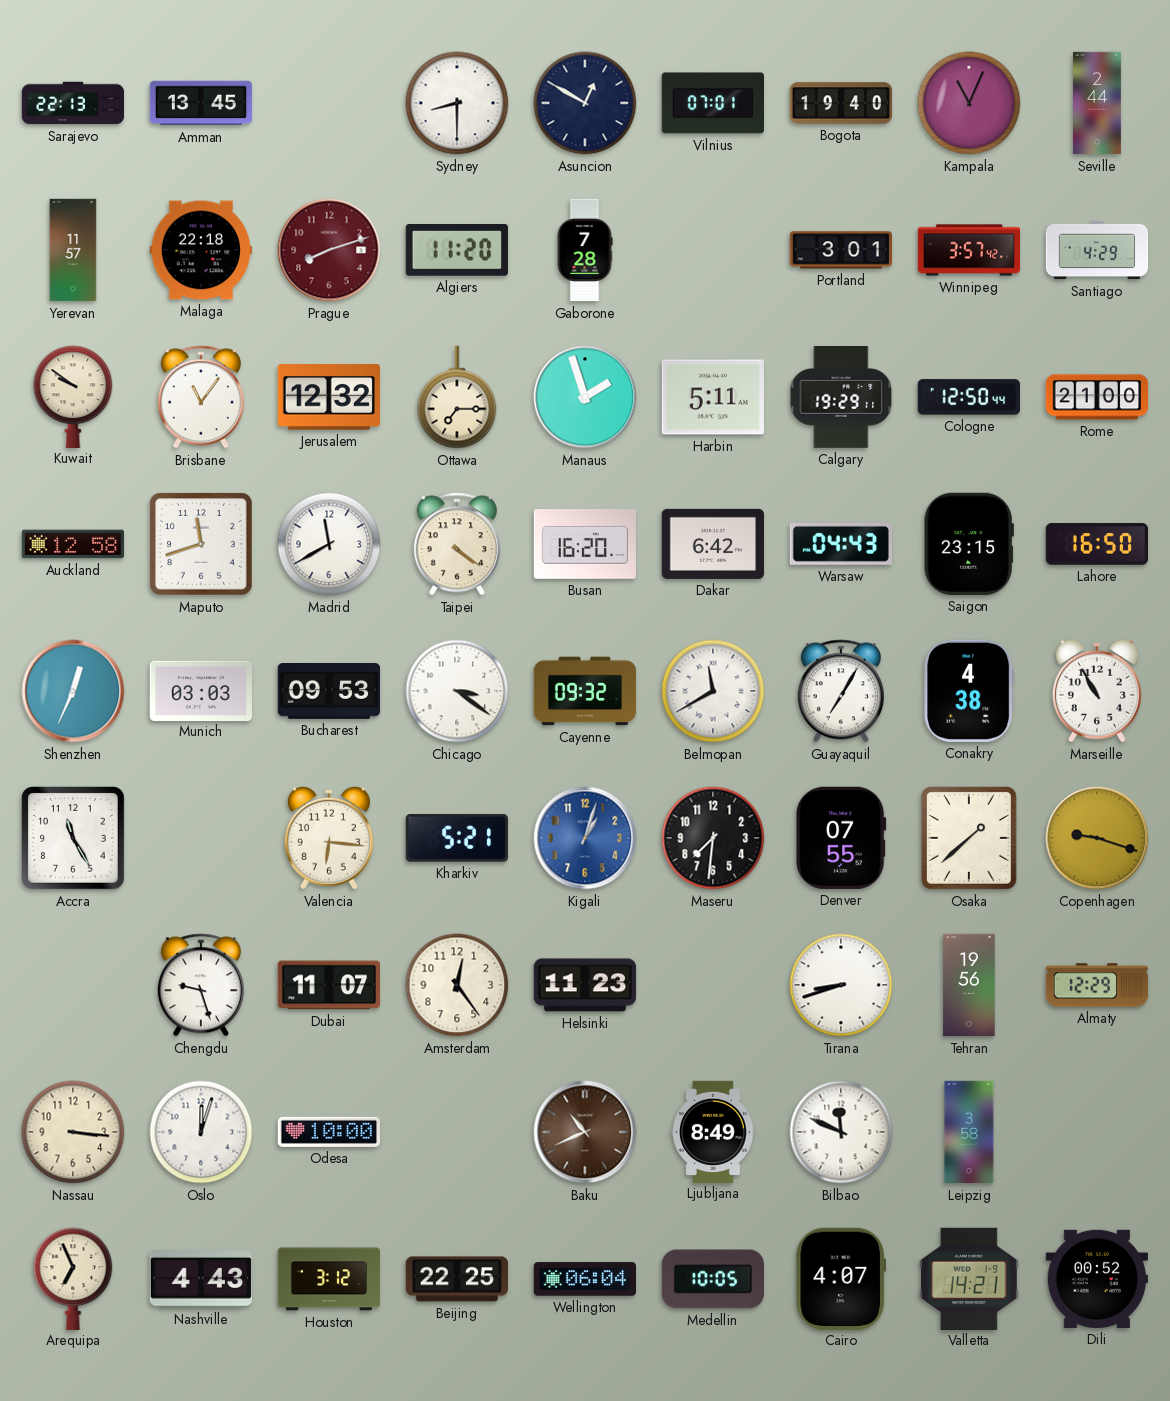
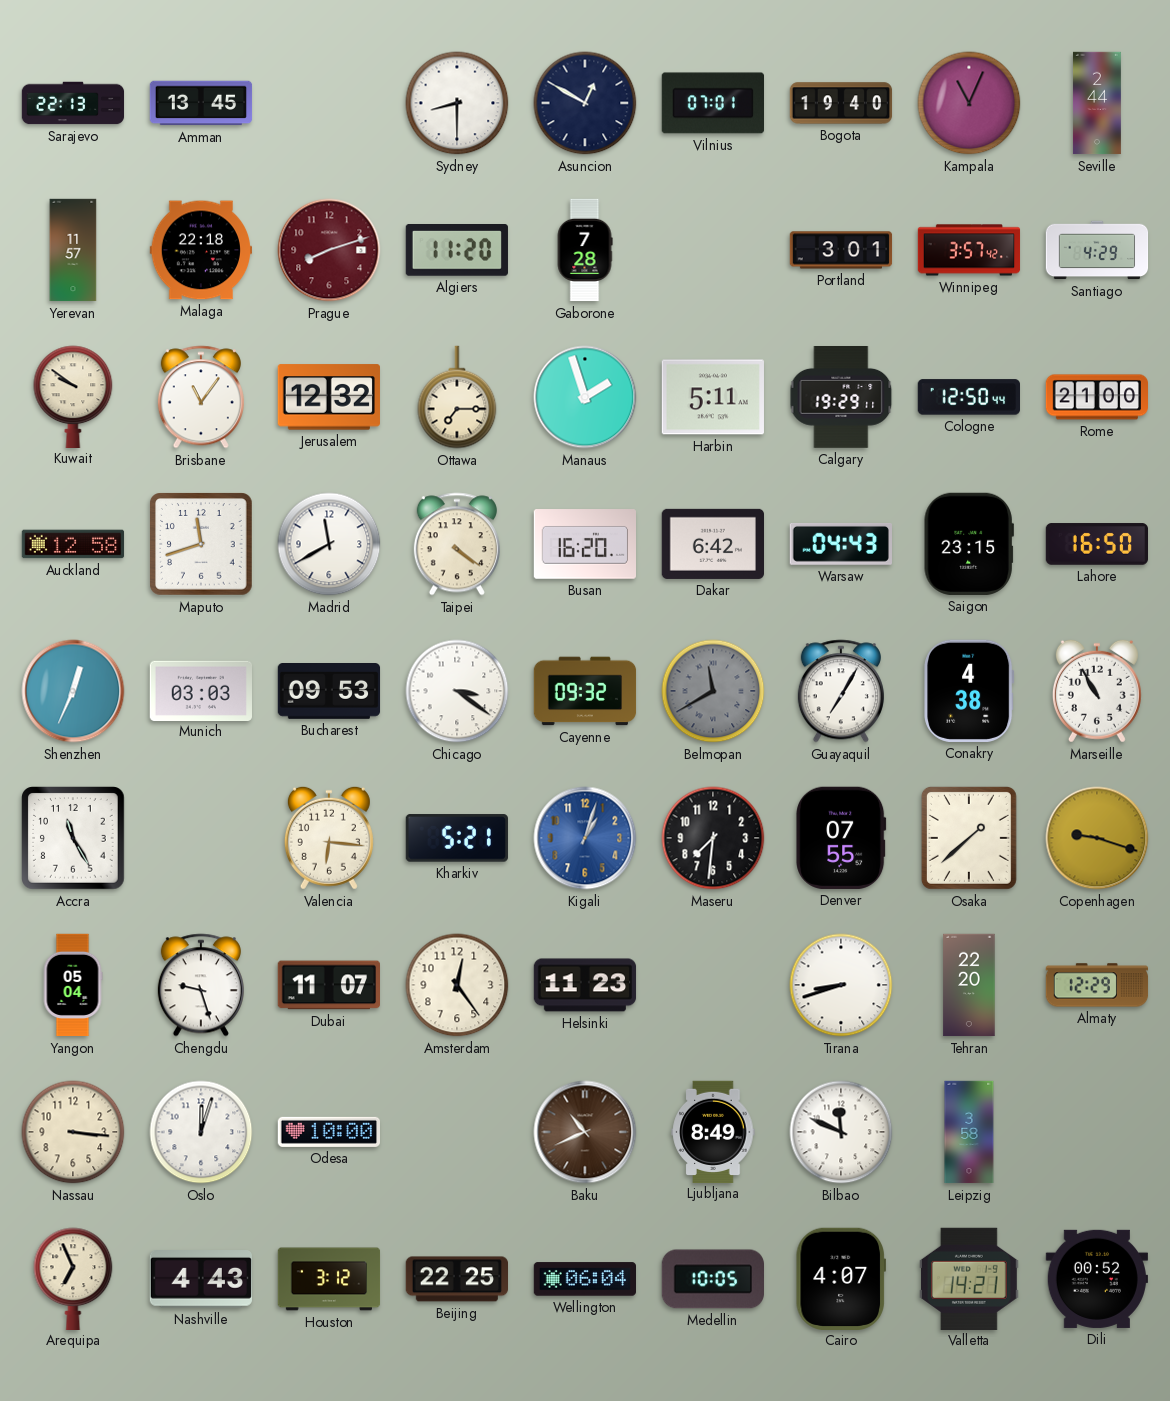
Belmopan dial: white -> grey
Yangon: none -> 05:04
Tehran: 19:56 -> 22:20
